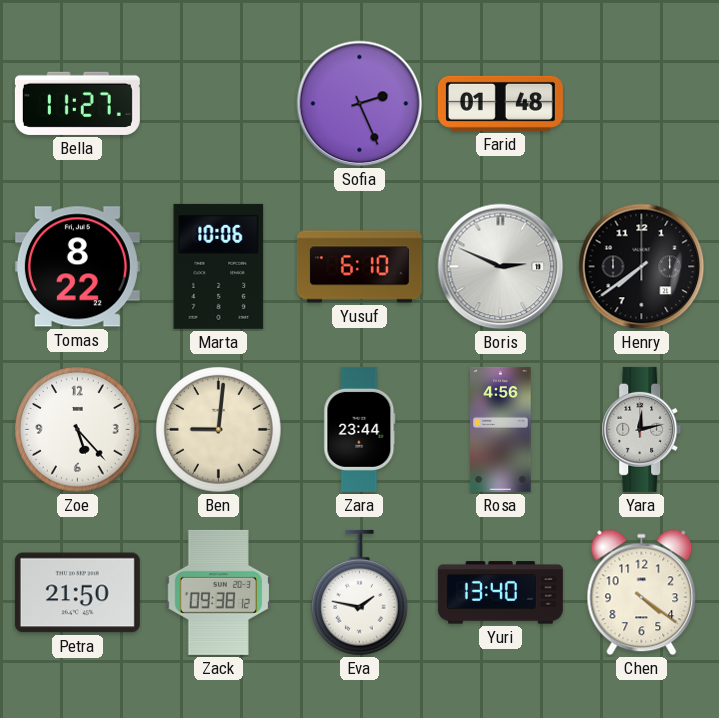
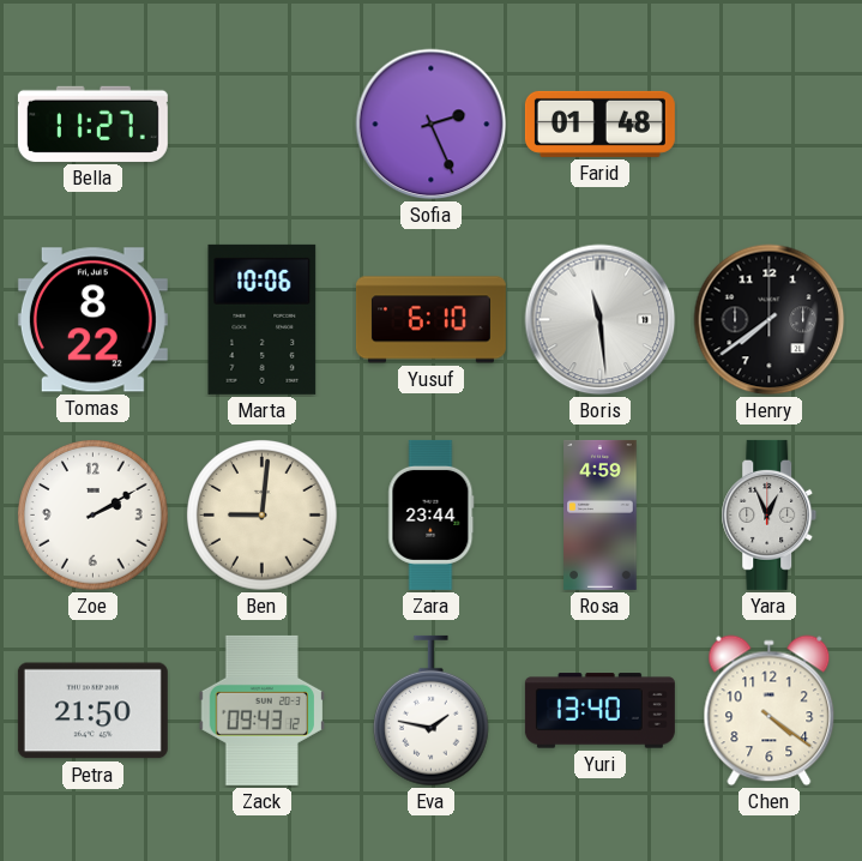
Boris: 2:49 -> 11:29
Zoe: 5:23 -> 2:10
Rosa: 4:56 -> 4:59
Yara: 12:13 -> 12:56
Zack: 09:38 -> 09:43
